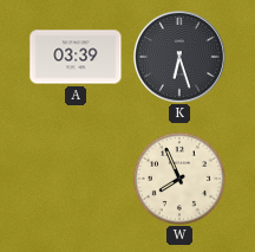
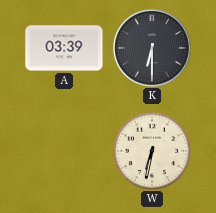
K: 6:27 -> 6:30
W: 7:56 -> 6:32
